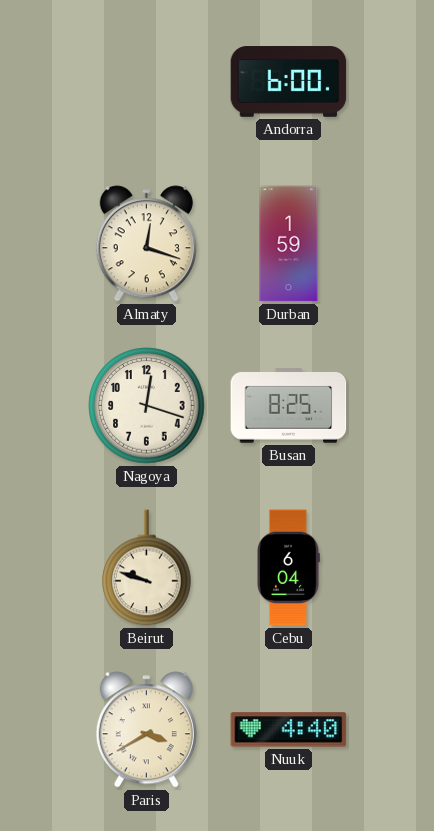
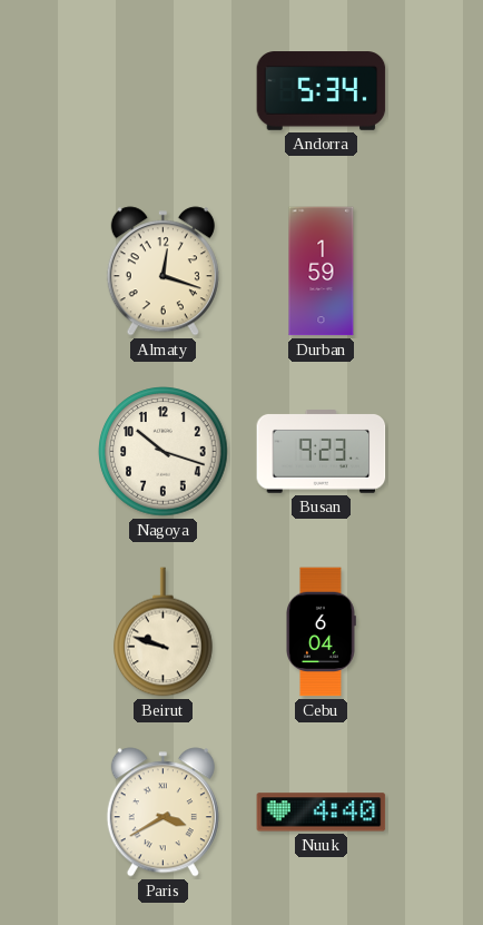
Andorra: 6:00 -> 5:34
Nagoya: 12:18 -> 10:18
Busan: 8:25 -> 9:23
